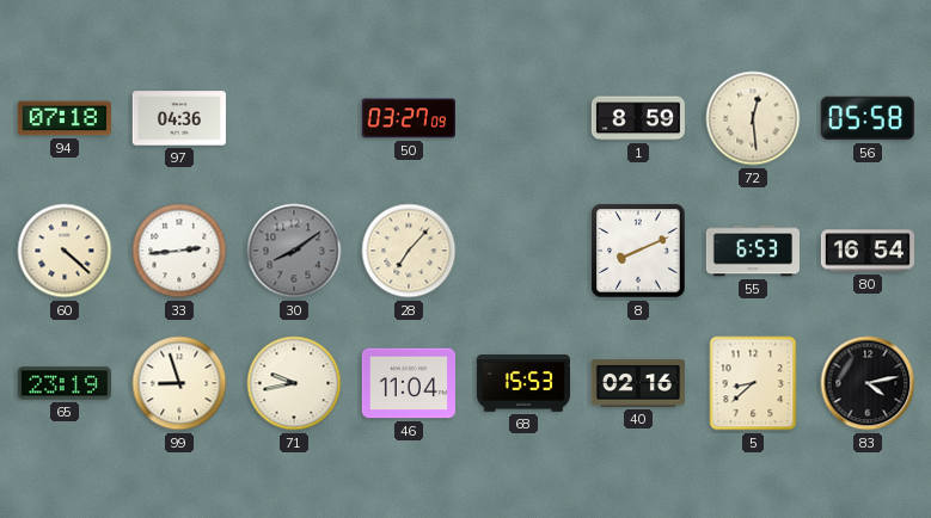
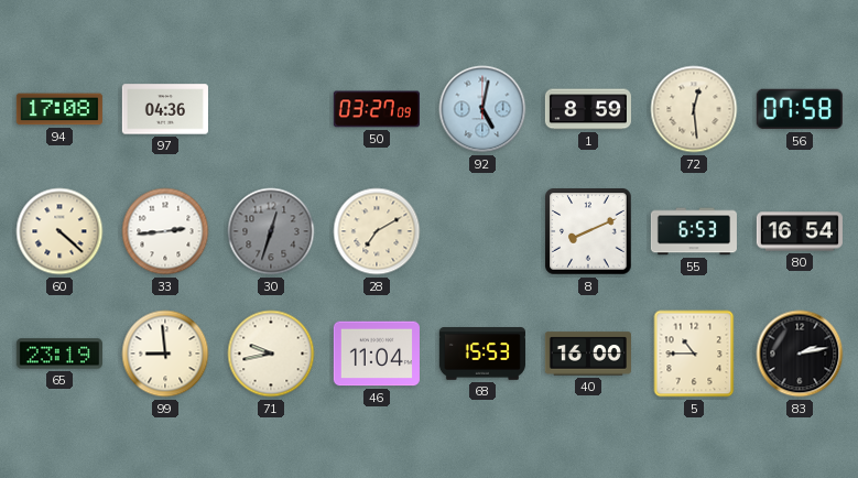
94: 07:18 -> 17:08
92: none -> 5:02
56: 05:58 -> 07:58
30: 8:09 -> 12:33
28: 7:07 -> 7:10
99: 8:57 -> 8:59
40: 02:16 -> 16:00
5: 8:38 -> 10:45
83: 4:13 -> 2:13
